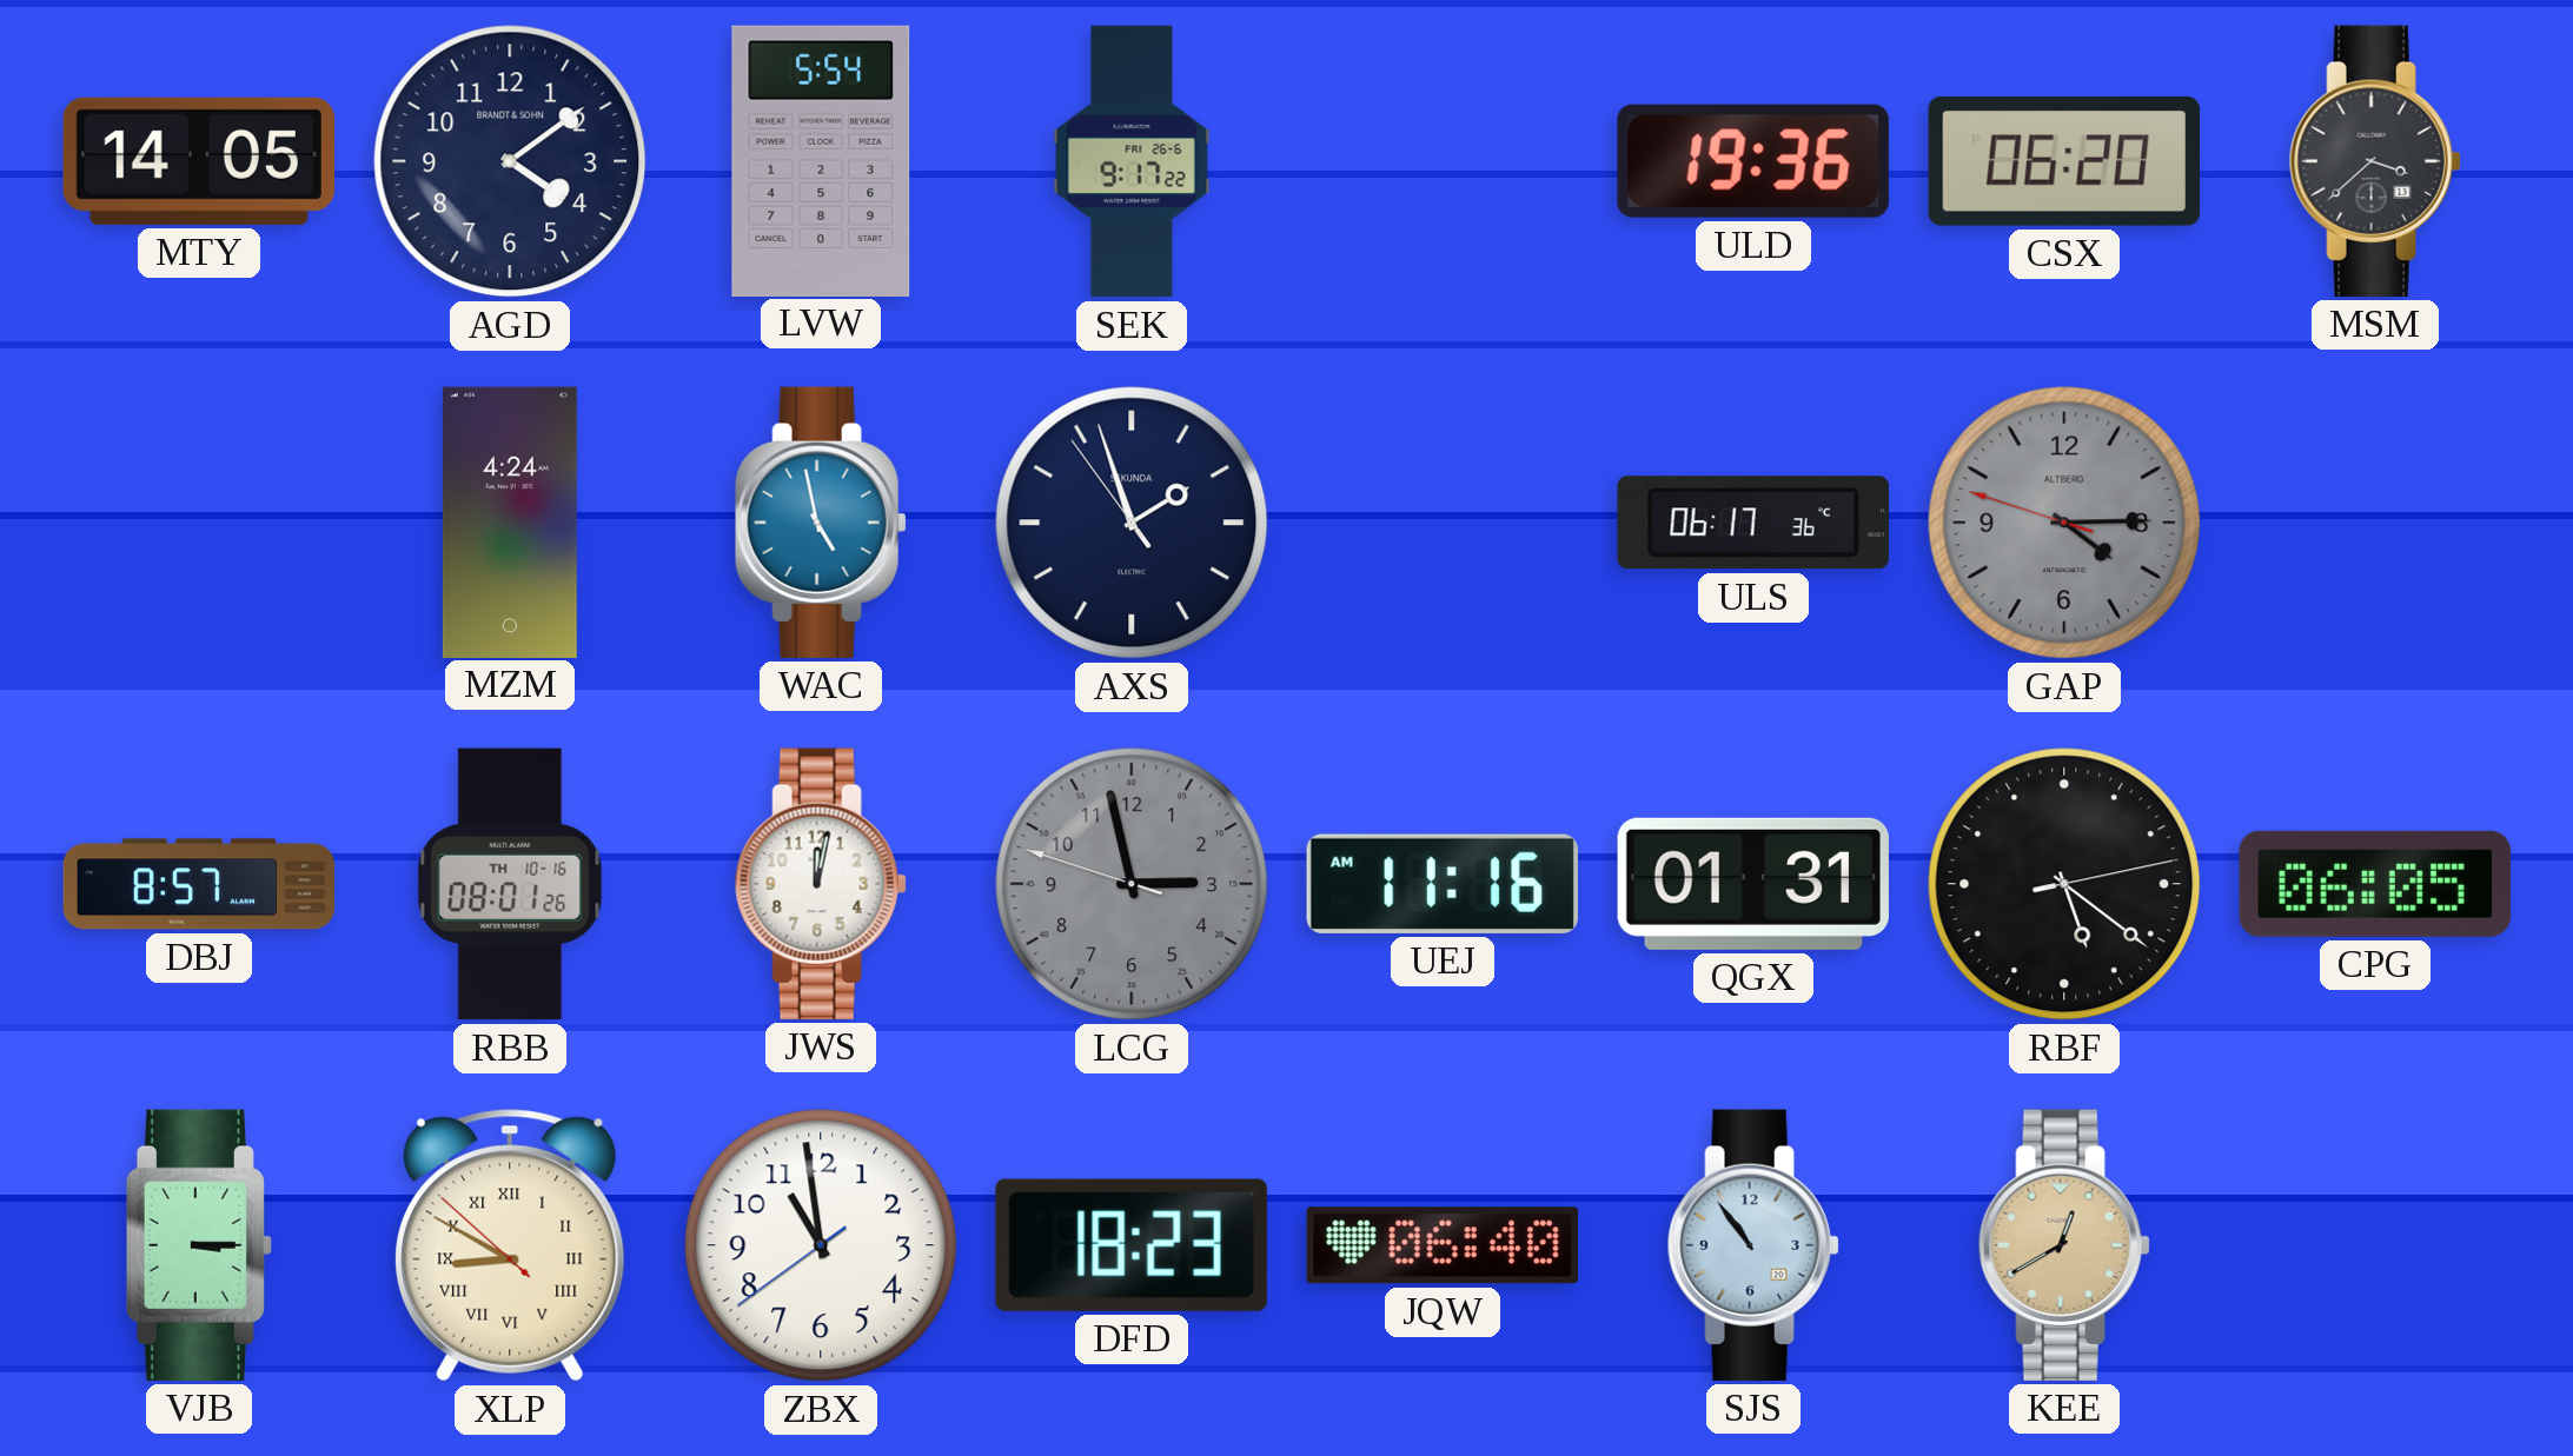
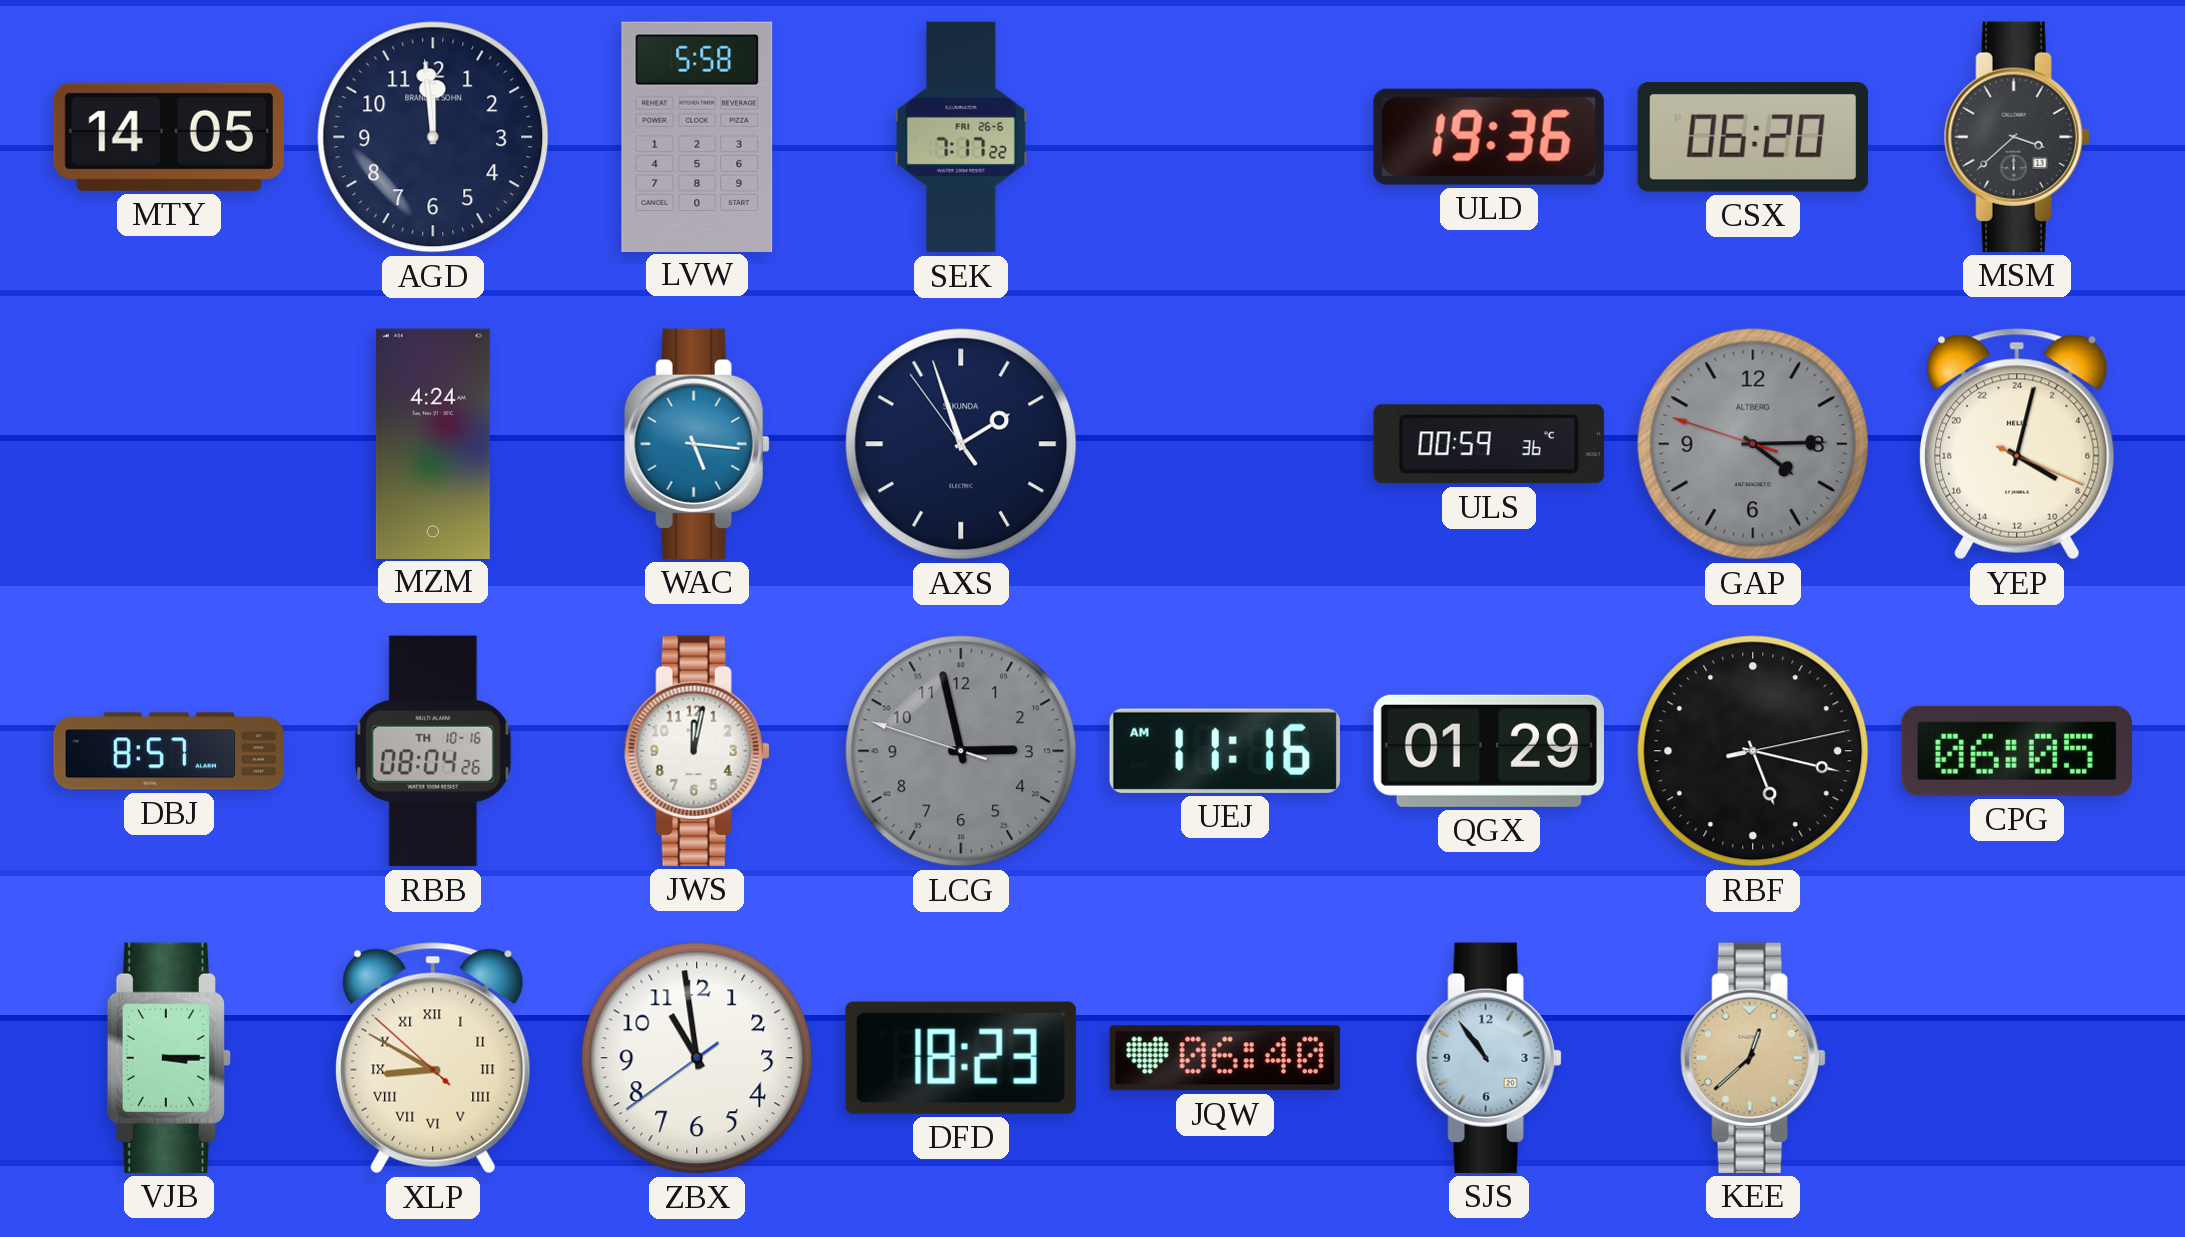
AGD: 4:09 -> 11:59
LVW: 5:54 -> 5:58
SEK: 9:17 -> 7:17
WAC: 4:58 -> 5:16
ULS: 06:17 -> 00:59
YEP: none -> 8:02
RBB: 08:01 -> 08:04
QGX: 01:31 -> 01:29
RBF: 5:21 -> 5:17
KEE: 12:40 -> 12:38
